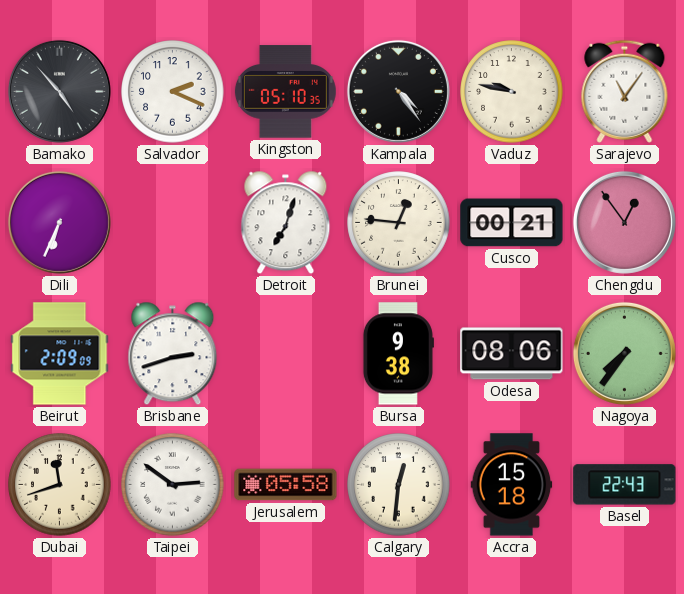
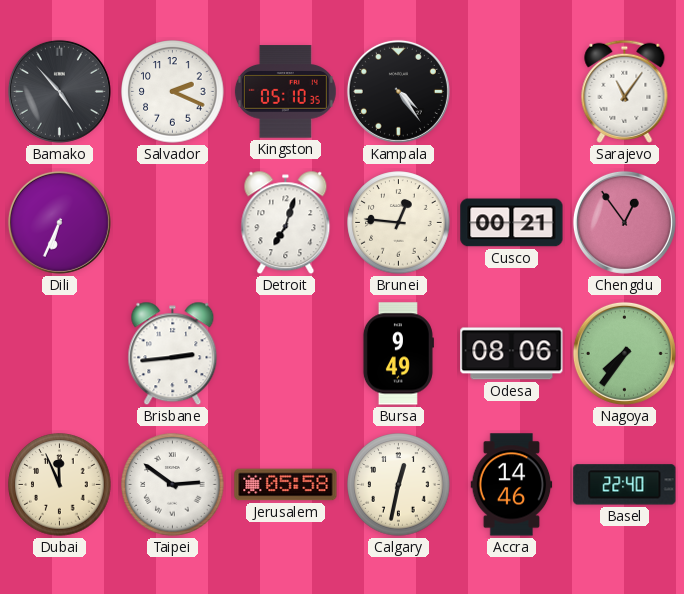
Vaduz: 9:47 -> none
Beirut: 2:09 -> none
Brisbane: 2:42 -> 2:44
Bursa: 9:38 -> 9:49
Dubai: 11:42 -> 11:56
Calgary: 12:31 -> 12:32
Accra: 15:18 -> 14:46
Basel: 22:43 -> 22:40
